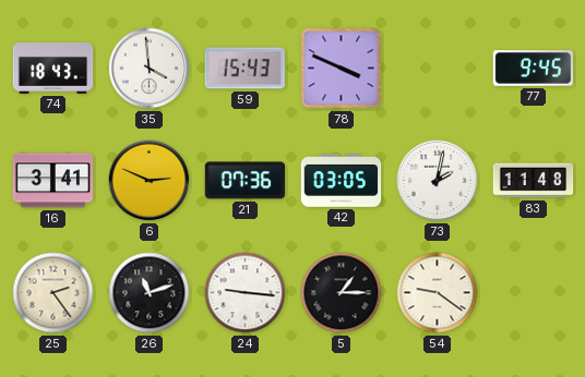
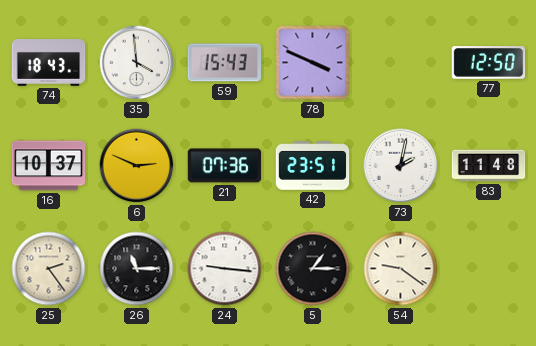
77: 9:45 -> 12:50
16: 3:41 -> 10:37
42: 03:05 -> 23:51
26: 11:12 -> 11:15
